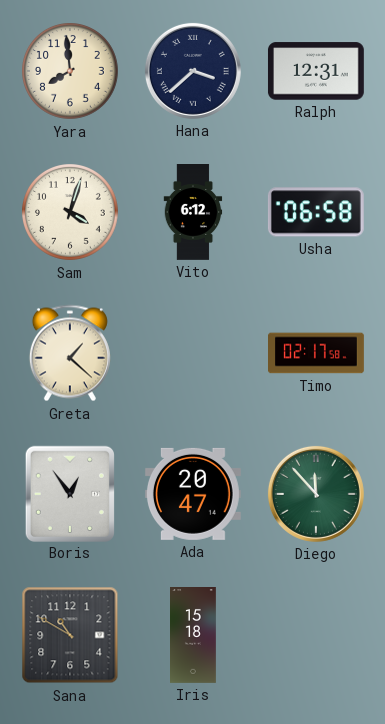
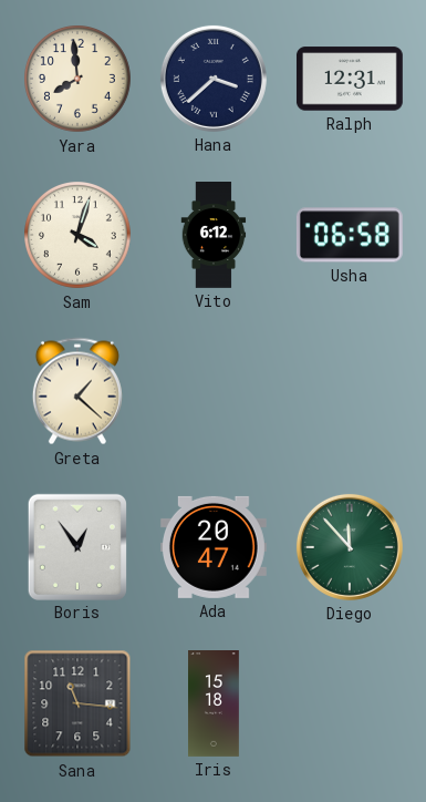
Timo: 02:17 -> none
Sana: 10:50 -> 11:16
